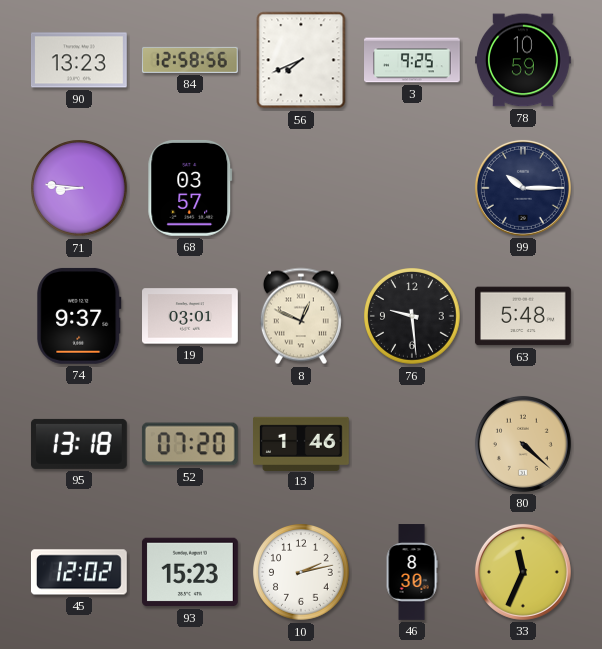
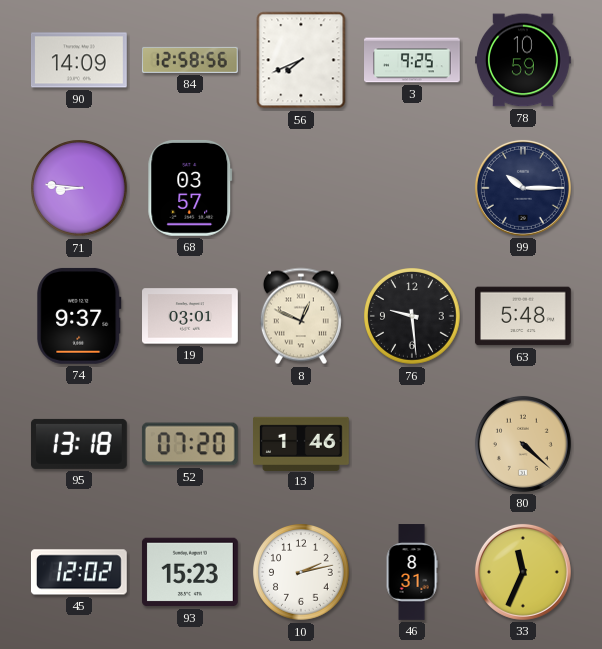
90: 13:23 -> 14:09
46: 8:30 -> 8:31
